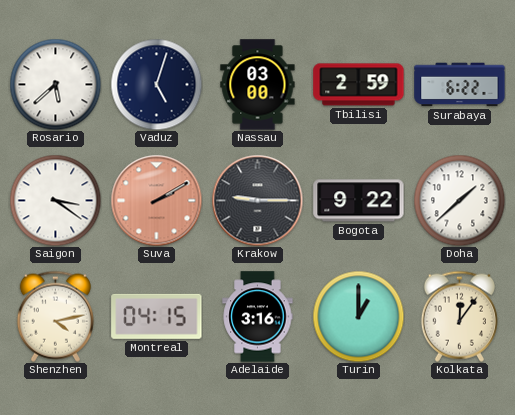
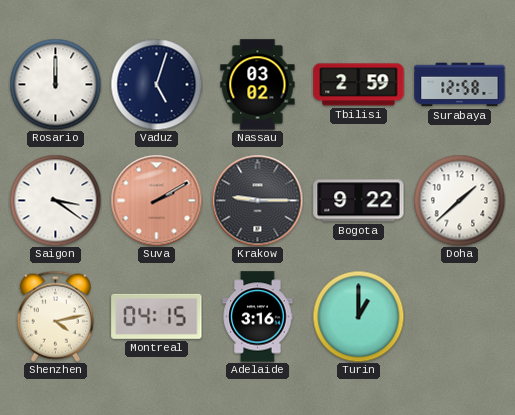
Rosario: 5:38 -> 12:00
Nassau: 03:00 -> 03:02
Surabaya: 6:22 -> 12:58
Kolkata: 12:06 -> none
